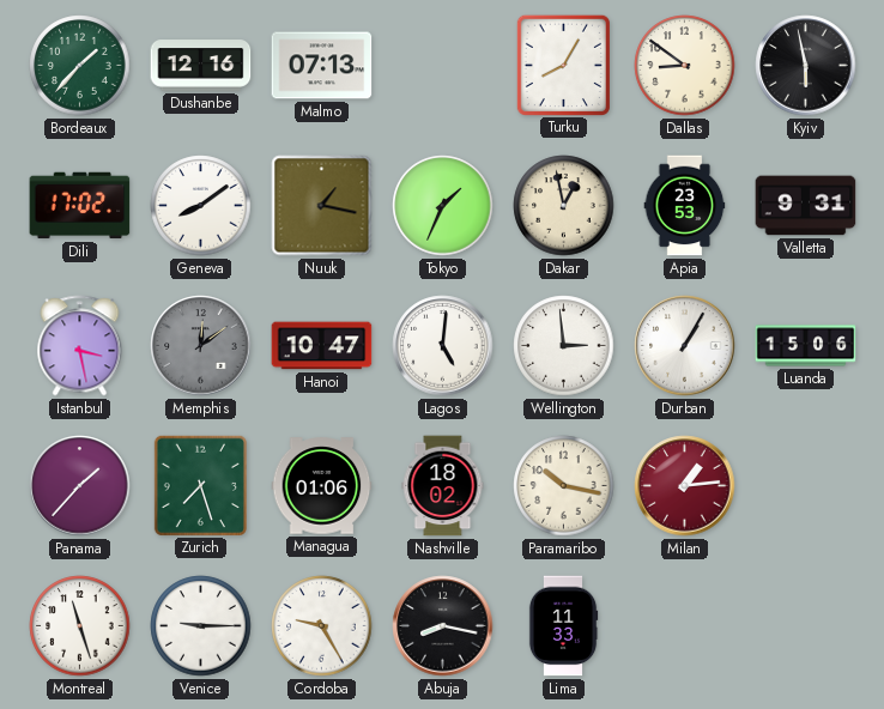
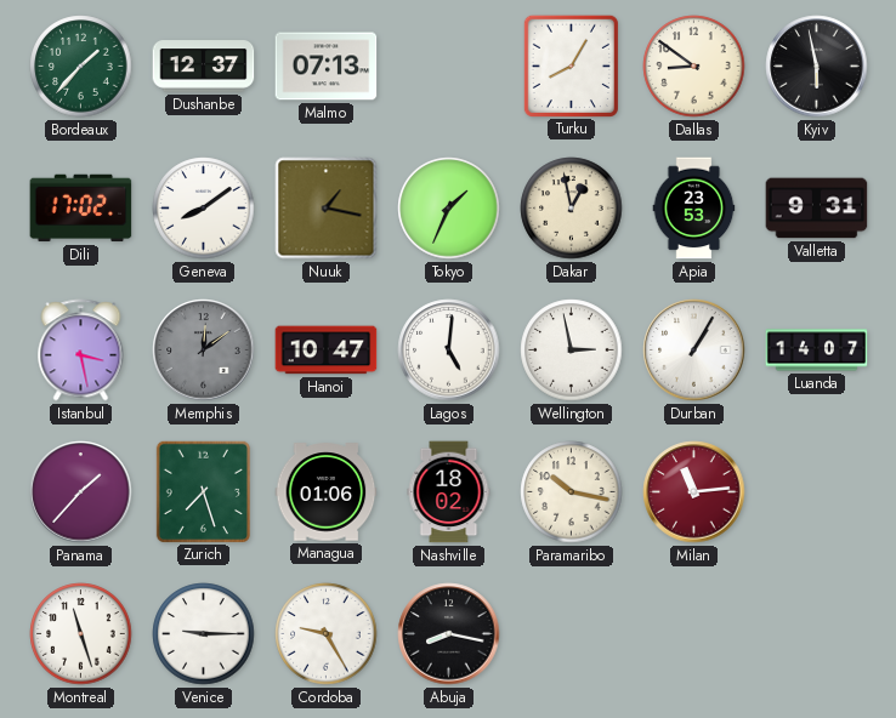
Dushanbe: 12:16 -> 12:37
Wellington: 2:59 -> 2:58
Luanda: 15:06 -> 14:07
Milan: 1:14 -> 11:14
Lima: 11:33 -> none
